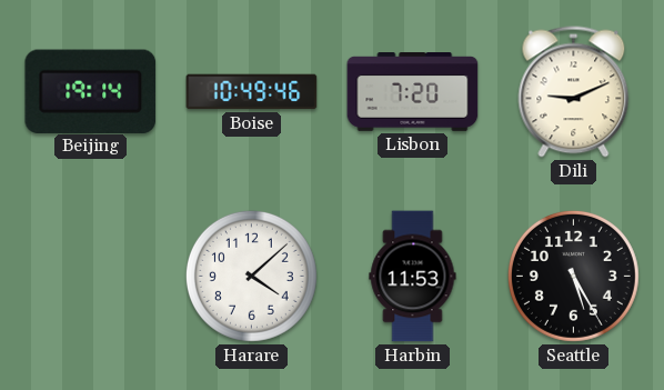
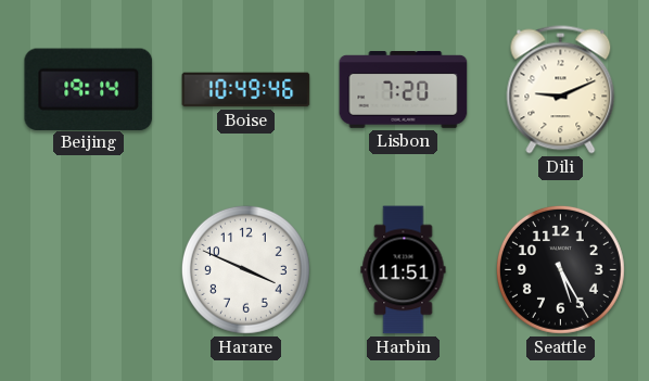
Harare: 4:08 -> 3:49
Harbin: 11:53 -> 11:51
